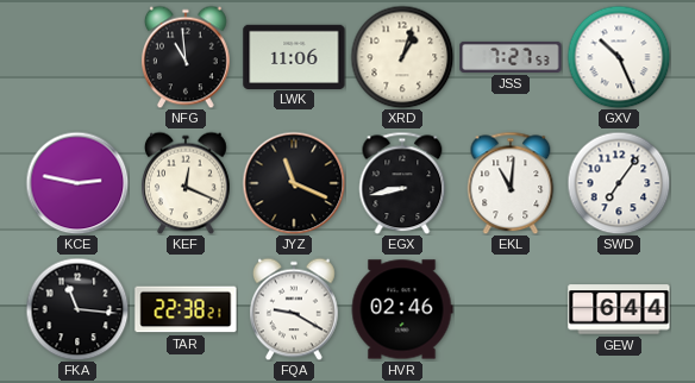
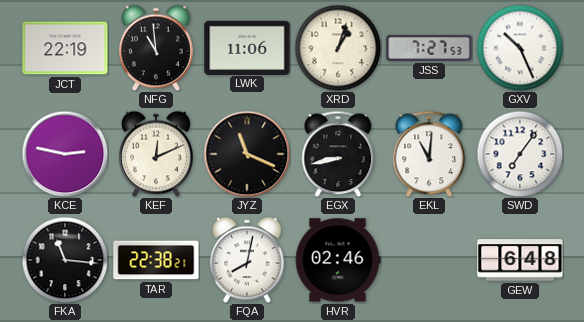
JCT: none -> 22:19
KEF: 12:19 -> 12:11
FQA: 9:20 -> 8:02
GEW: 6:44 -> 6:48
